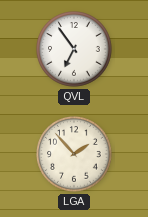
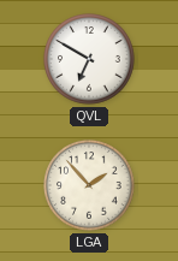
QVL: 6:54 -> 6:50
